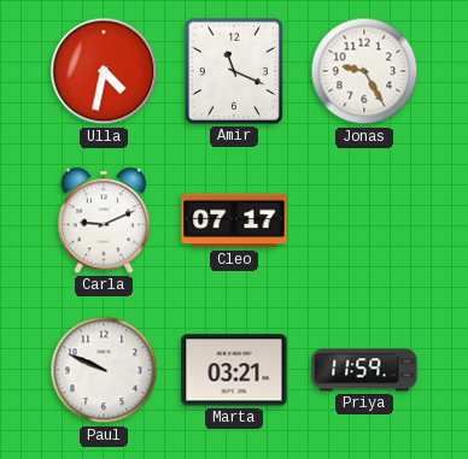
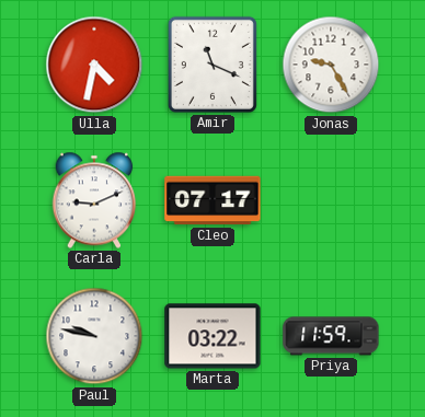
Paul: 9:49 -> 9:47
Marta: 03:21 -> 03:22
